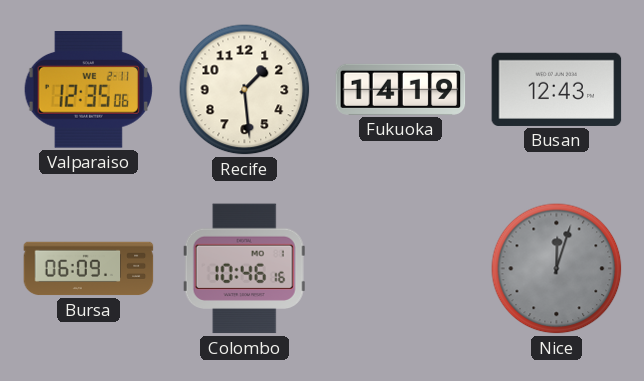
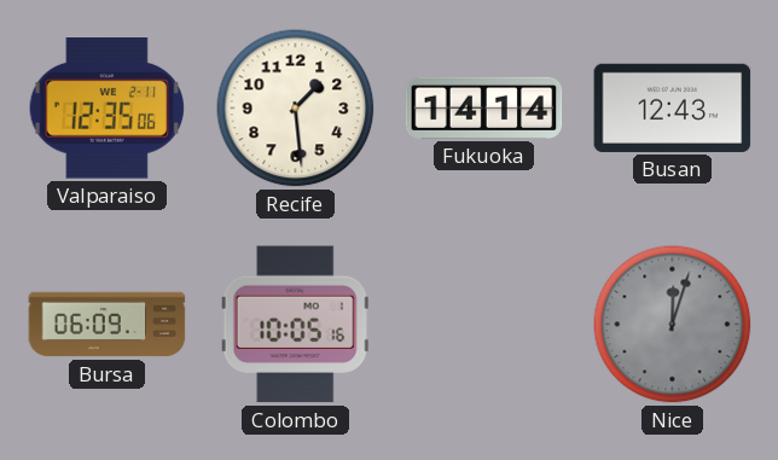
Fukuoka: 14:19 -> 14:14
Colombo: 10:46 -> 10:05
